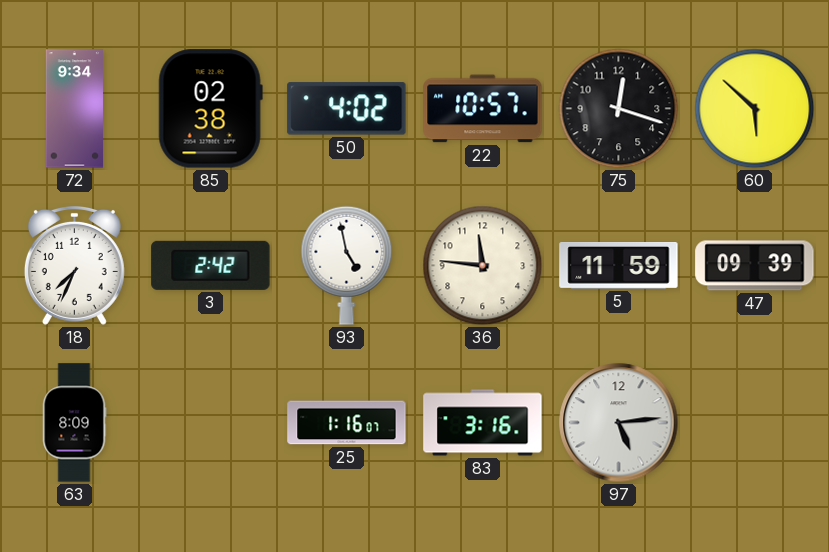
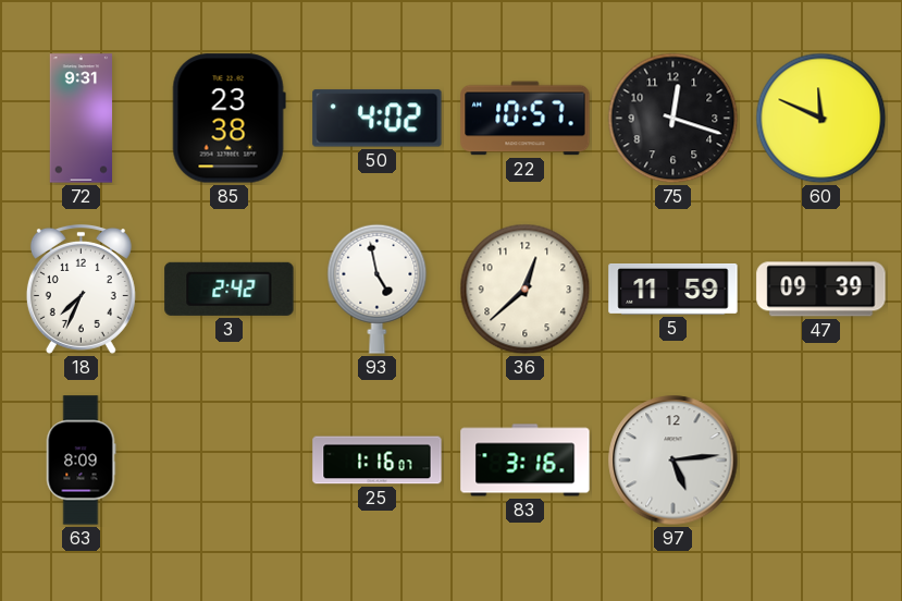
72: 9:34 -> 9:31
85: 02:38 -> 23:38
60: 5:52 -> 11:49
36: 11:46 -> 12:38
